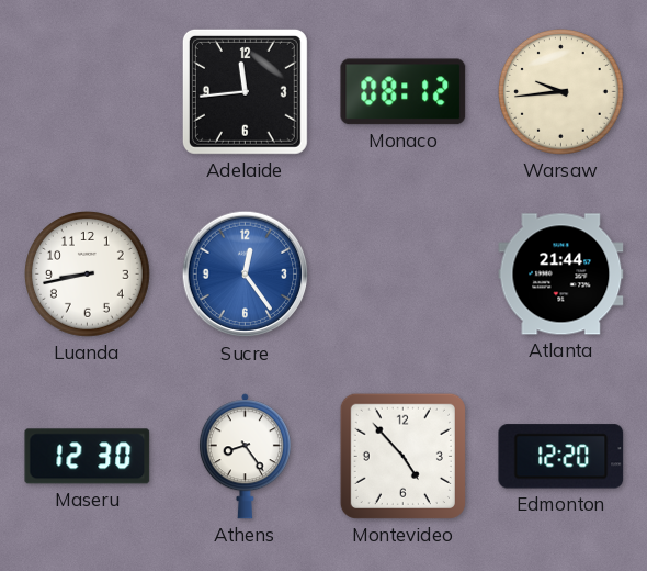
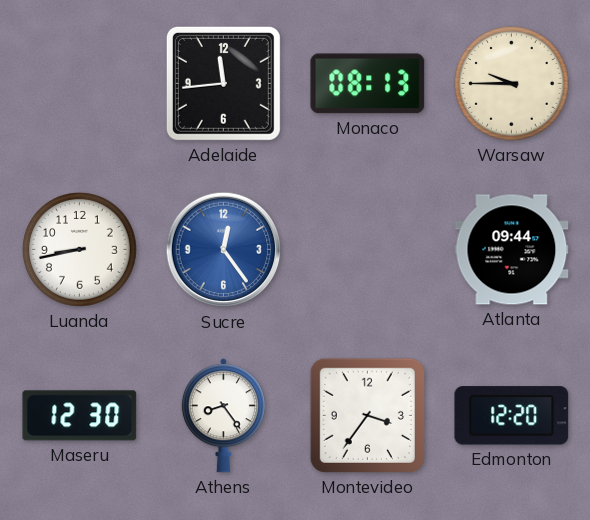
Monaco: 08:12 -> 08:13
Warsaw: 9:44 -> 9:45
Atlanta: 21:44 -> 09:44
Montevideo: 4:53 -> 3:36
